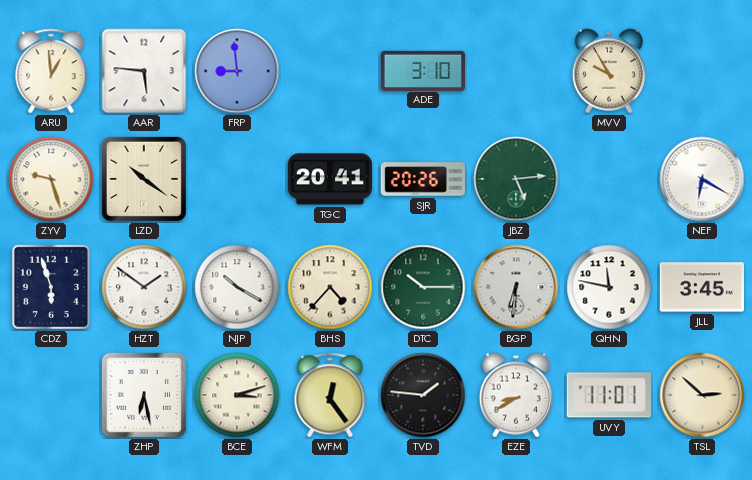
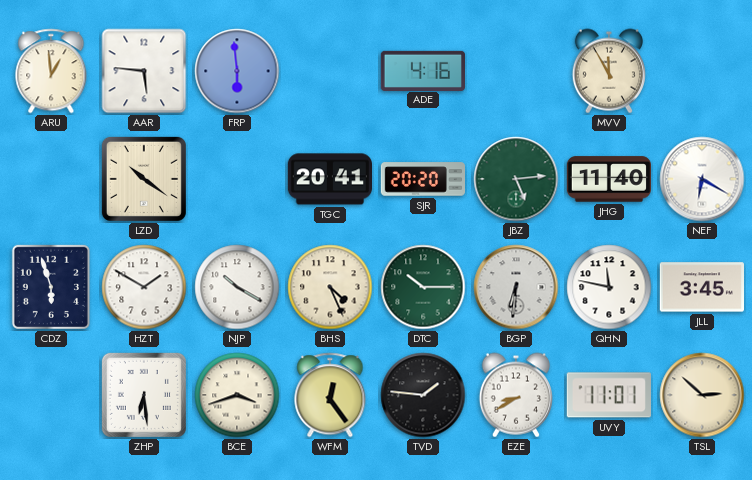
FRP: 8:59 -> 5:59
ADE: 3:10 -> 4:16
MVV: 9:55 -> 11:55
ZYV: 9:27 -> none
SJR: 20:26 -> 20:20
JHG: none -> 11:40
HZT: 1:51 -> 1:50
BHS: 4:37 -> 4:26
ZHP: 6:28 -> 6:29
BCE: 3:12 -> 3:42
